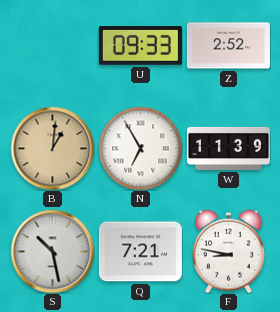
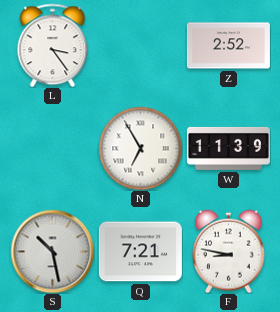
L: none -> 3:24
U: 09:33 -> none
B: 1:01 -> none
